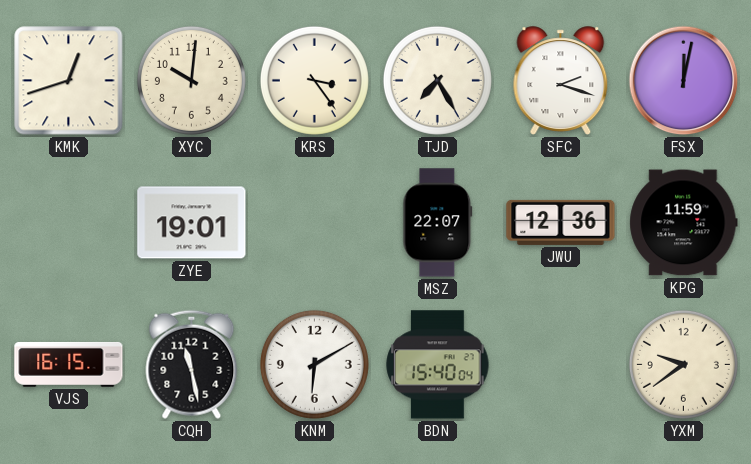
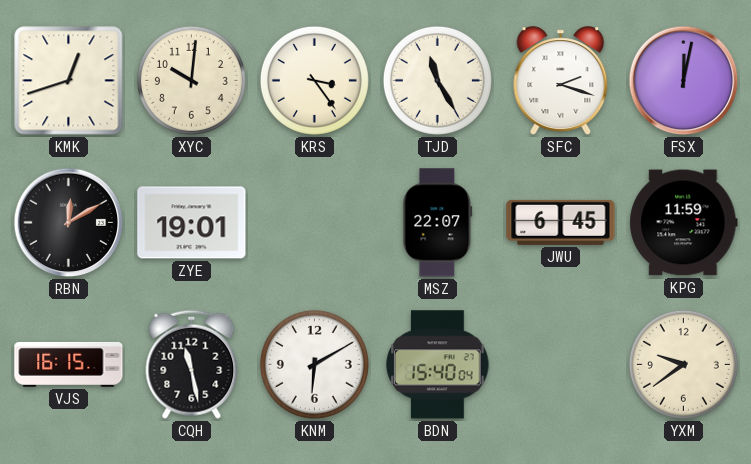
TJD: 7:25 -> 11:25
RBN: none -> 12:10
JWU: 12:36 -> 6:45
